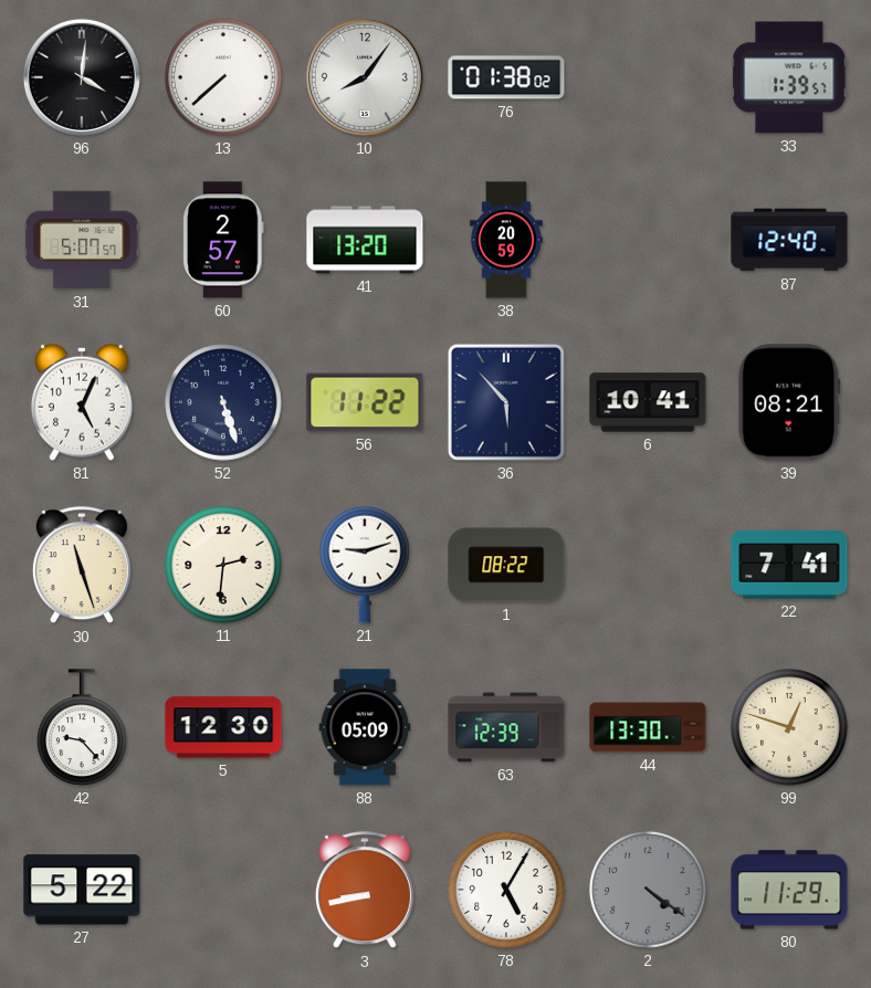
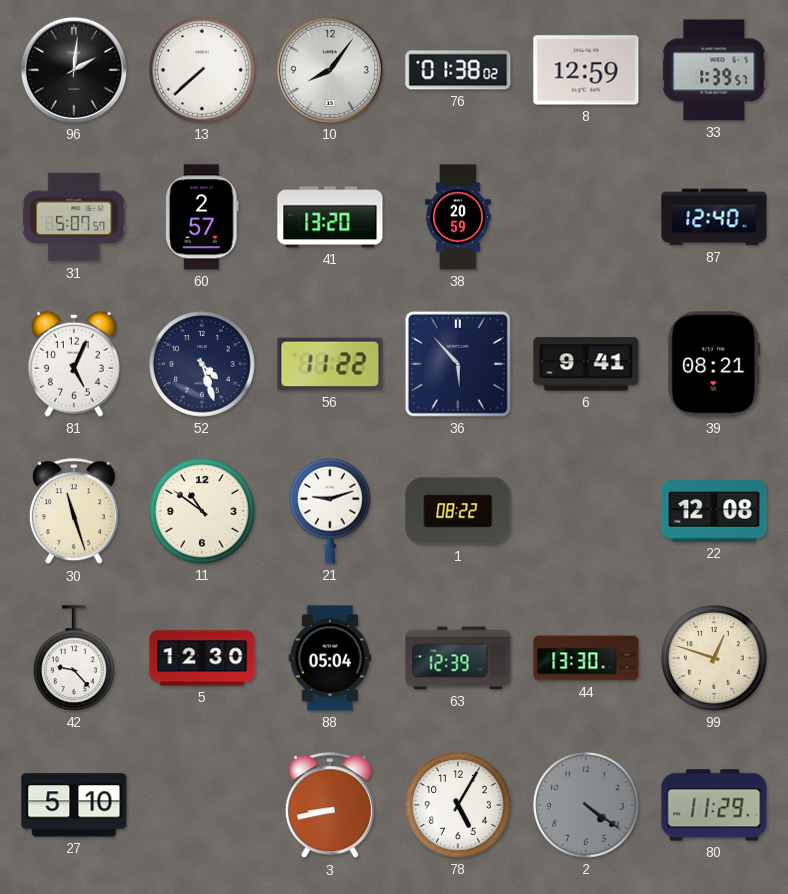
96: 4:01 -> 2:01
8: none -> 12:59
52: 5:27 -> 4:27
6: 10:41 -> 9:41
11: 2:31 -> 10:51
22: 7:41 -> 12:08
88: 05:09 -> 05:04
27: 5:22 -> 5:10
